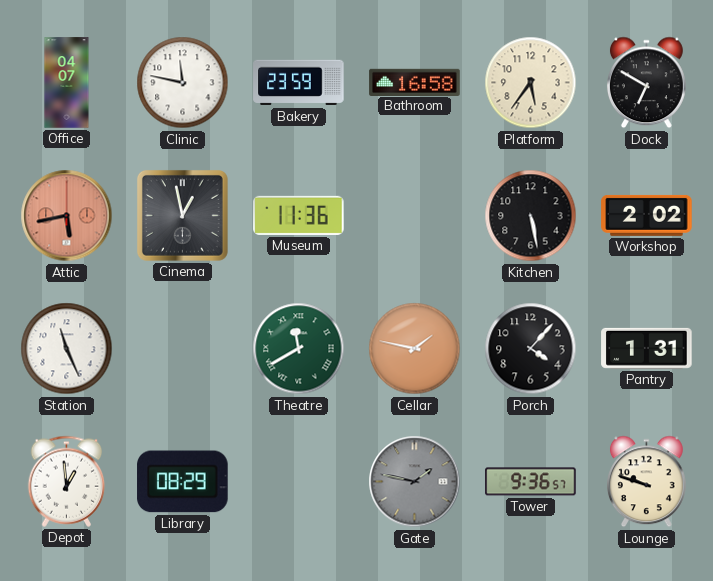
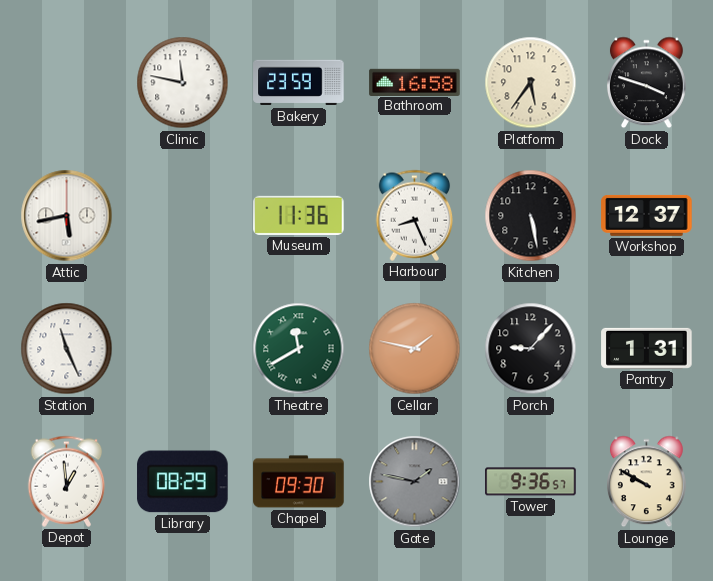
Office: 04:07 -> none
Dock: 6:50 -> 3:48
Attic dial: salmon -> white
Cinema: 12:58 -> none
Harbour: none -> 8:26
Workshop: 2:02 -> 12:37
Porch: 4:07 -> 9:07
Chapel: none -> 09:30
Lounge: 9:48 -> 9:50
